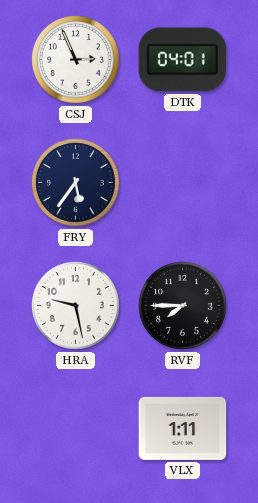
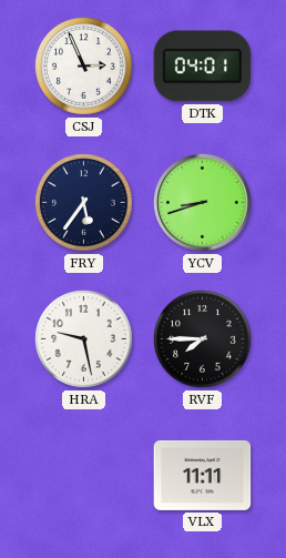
YCV: none -> 8:42
VLX: 1:11 -> 11:11
